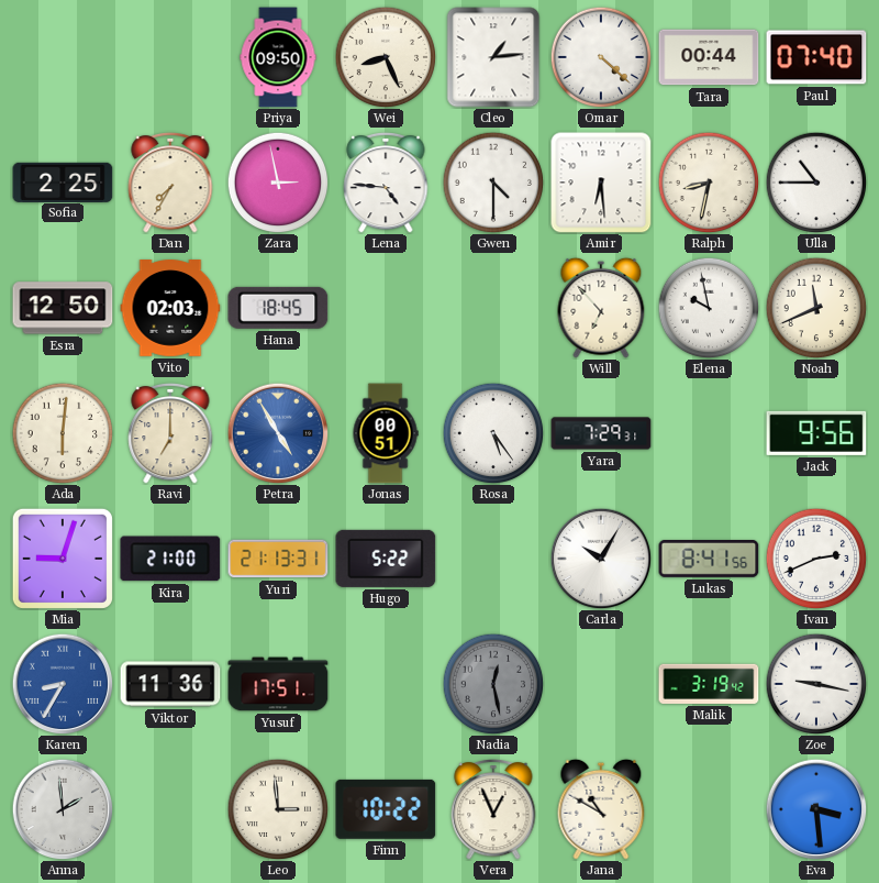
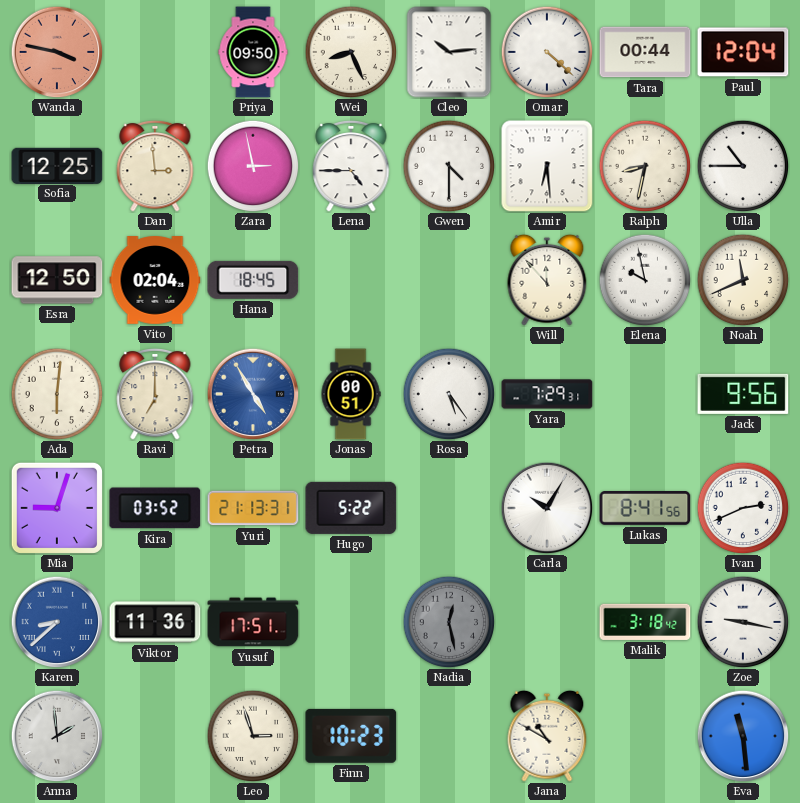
Wanda: none -> 3:47
Cleo: 1:14 -> 10:14
Paul: 07:40 -> 12:04
Sofia: 2:25 -> 12:25
Dan: 7:35 -> 2:59
Lena: 4:46 -> 4:45
Vito: 02:03 -> 02:04
Will: 6:53 -> 11:53
Kira: 21:00 -> 03:52
Karen: 8:35 -> 8:38
Malik: 3:19 -> 3:18
Leo: 2:59 -> 2:57
Finn: 10:22 -> 10:23
Vera: 12:56 -> none
Eva: 3:29 -> 11:29
